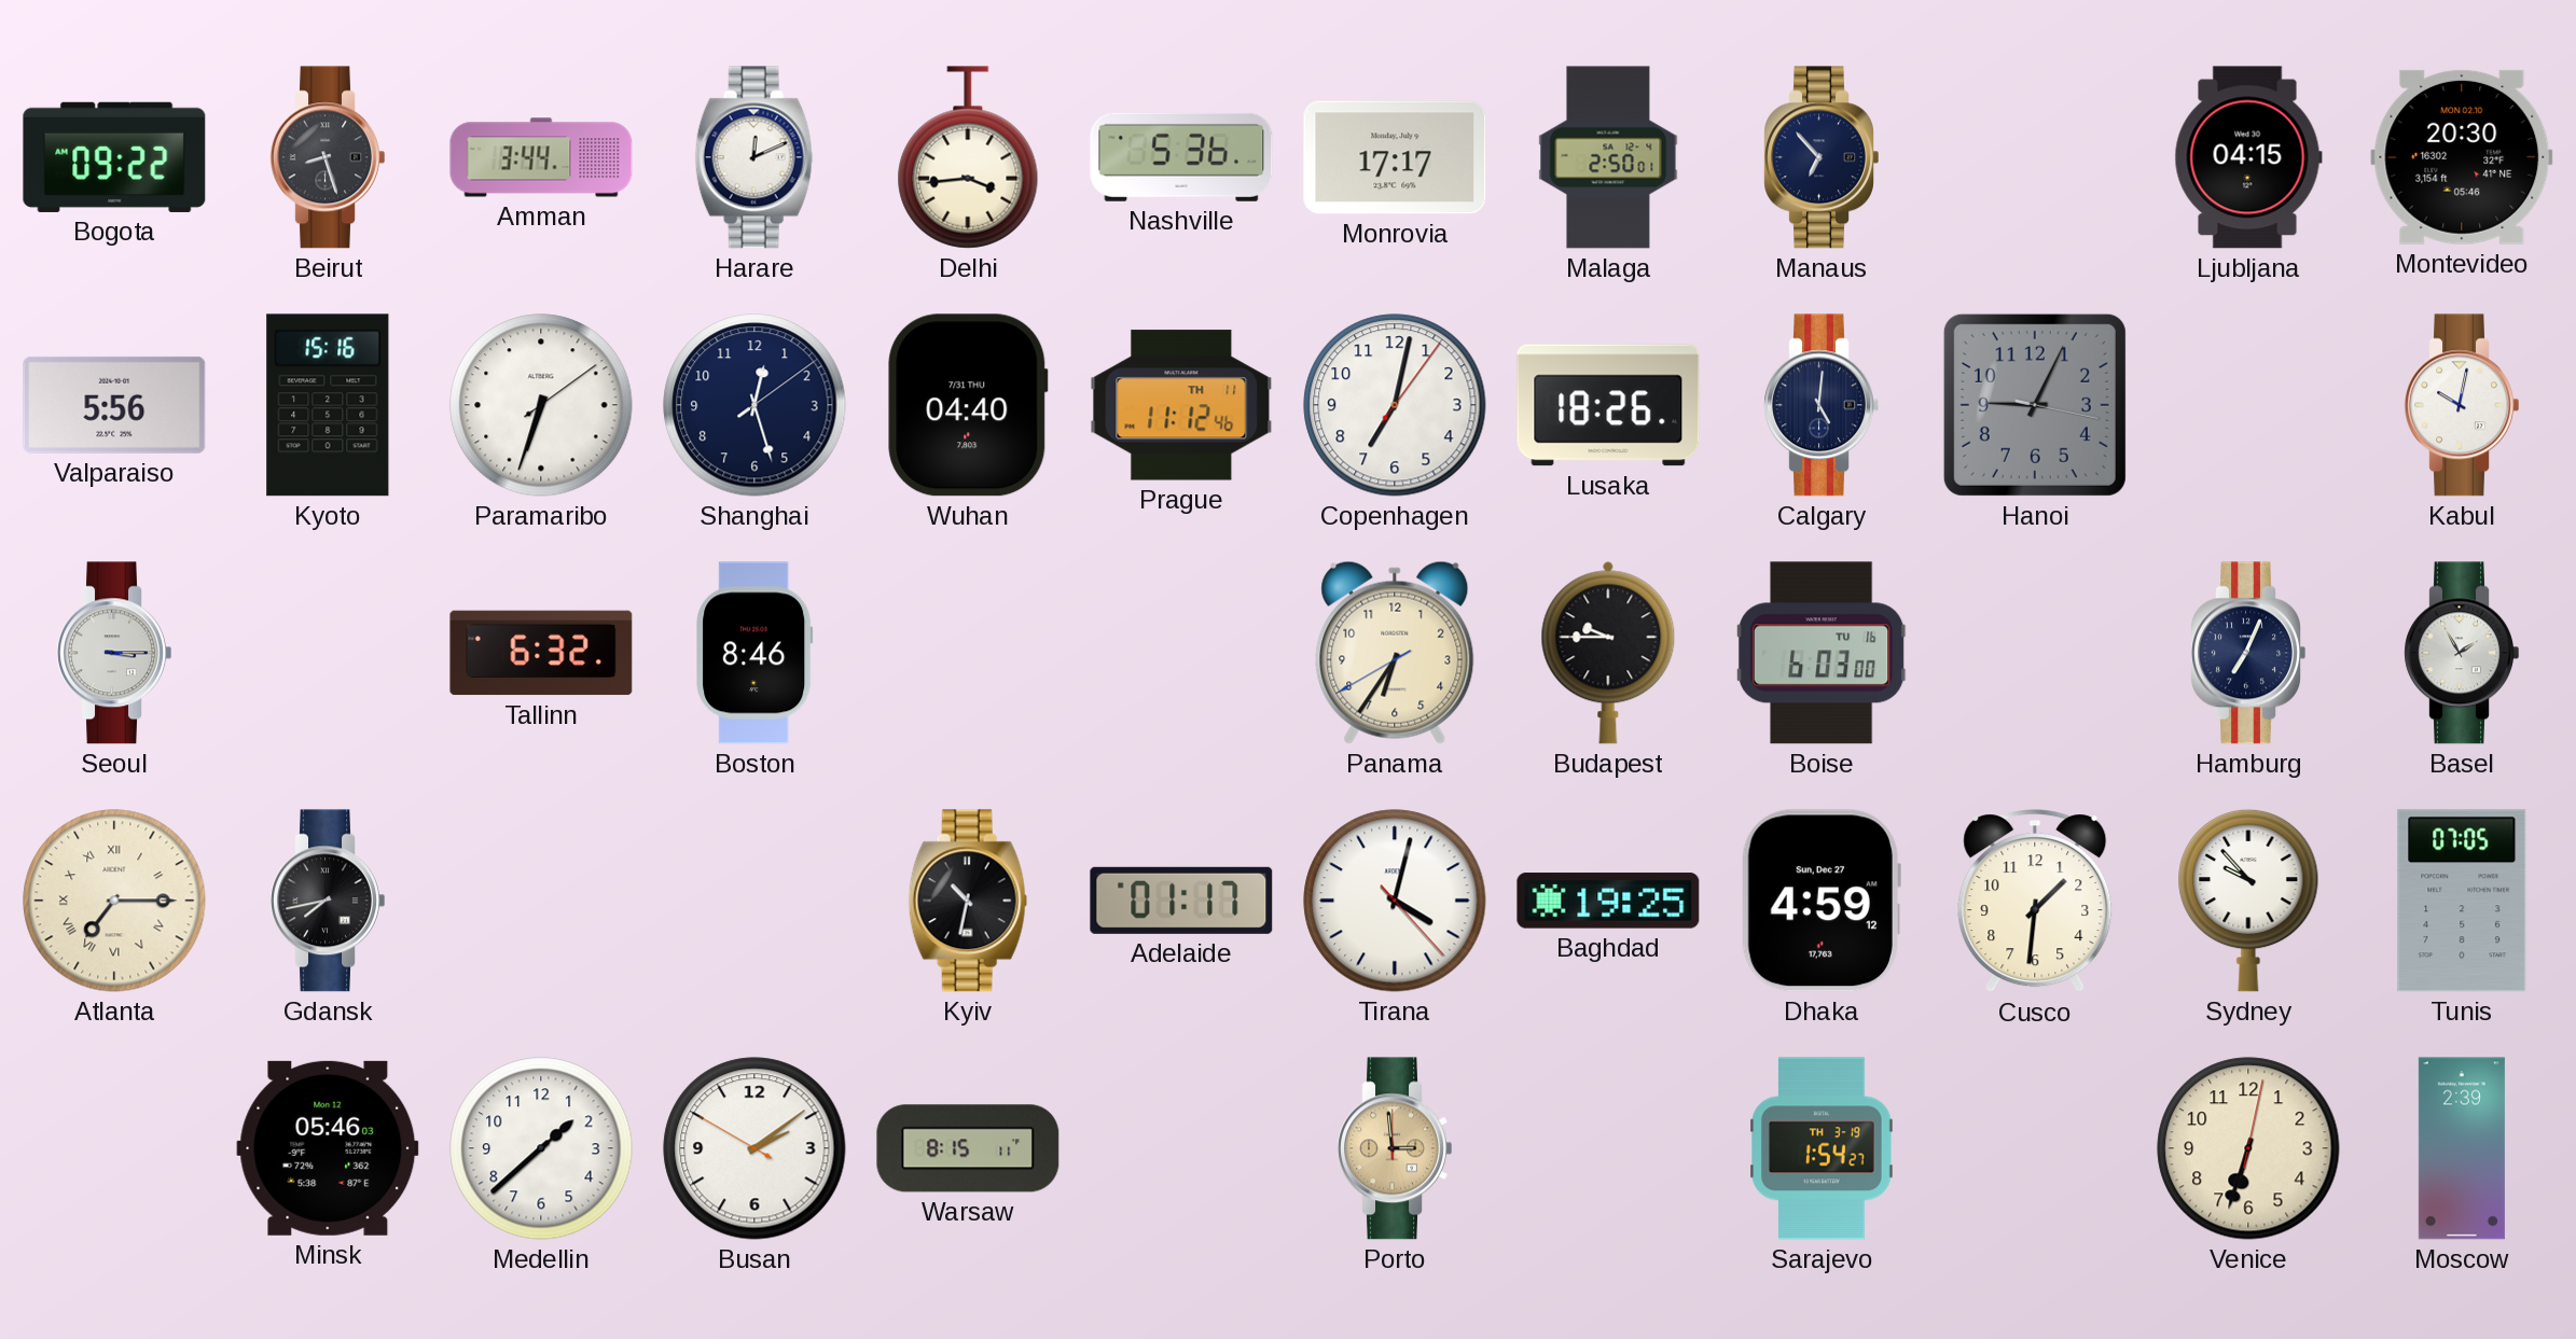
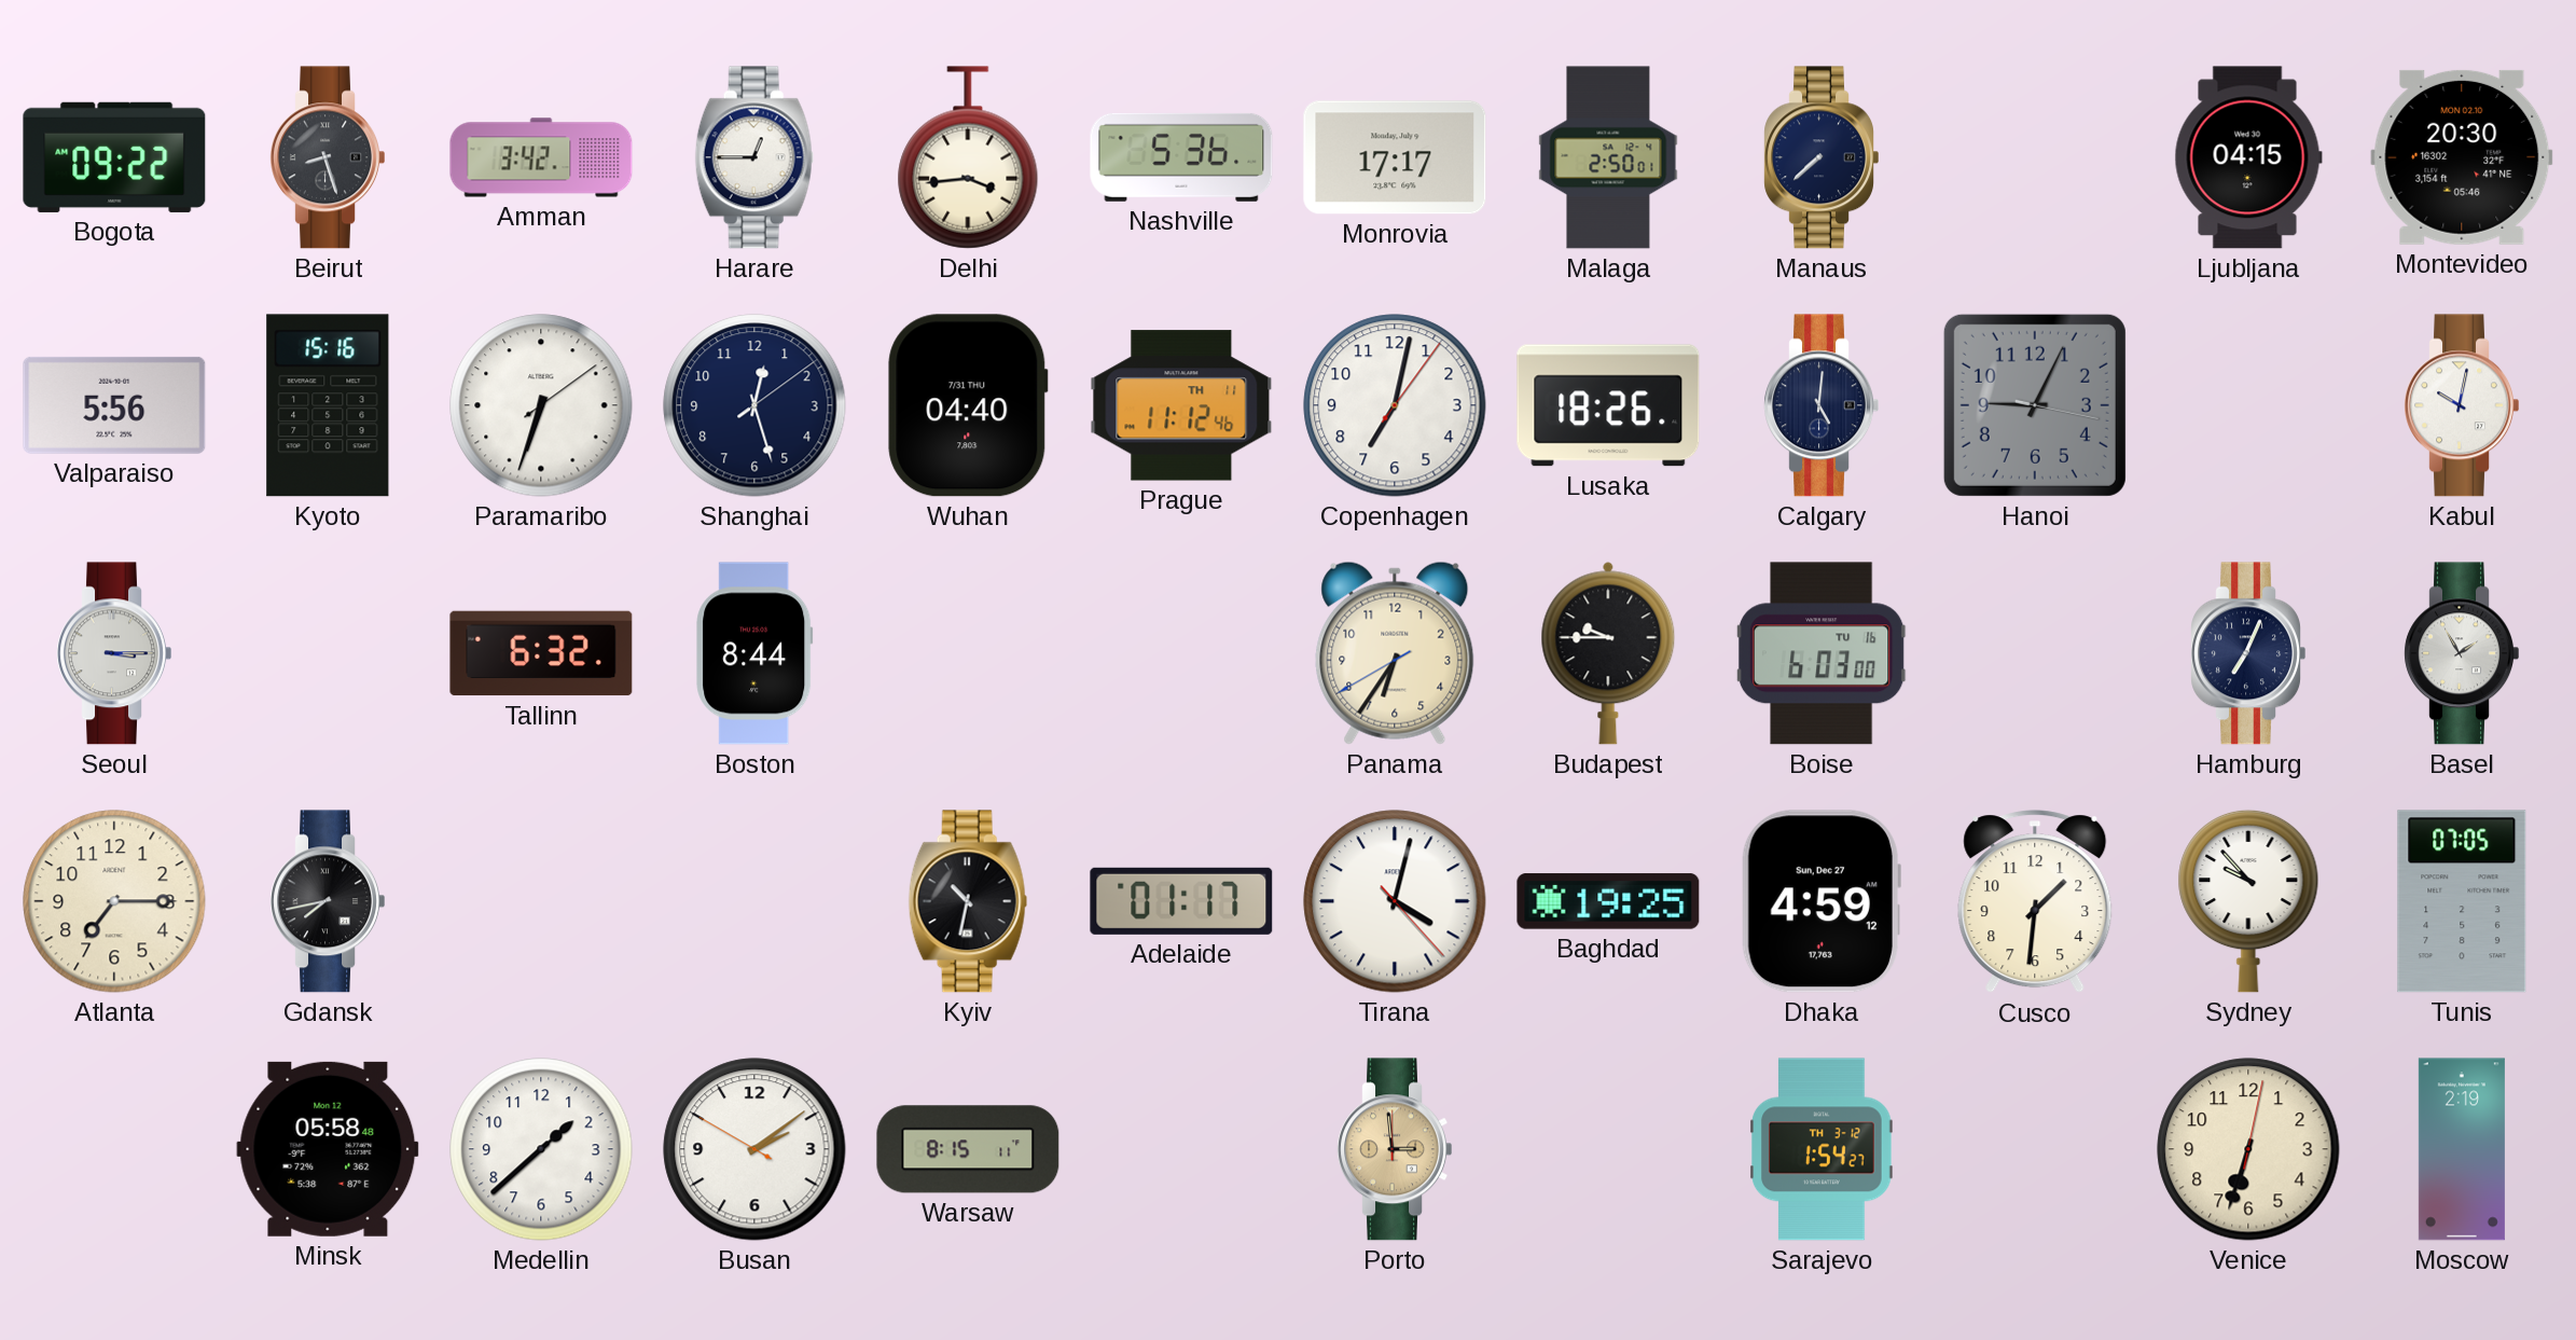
Amman: 3:44 -> 3:42
Harare: 12:11 -> 12:45
Manaus: 6:53 -> 7:38
Boston: 8:46 -> 8:44
Atlanta numerals: Roman -> Arabic
Minsk: 05:46 -> 05:58
Sarajevo date: TH 3-19 -> TH 3-12
Moscow: 2:39 -> 2:19
